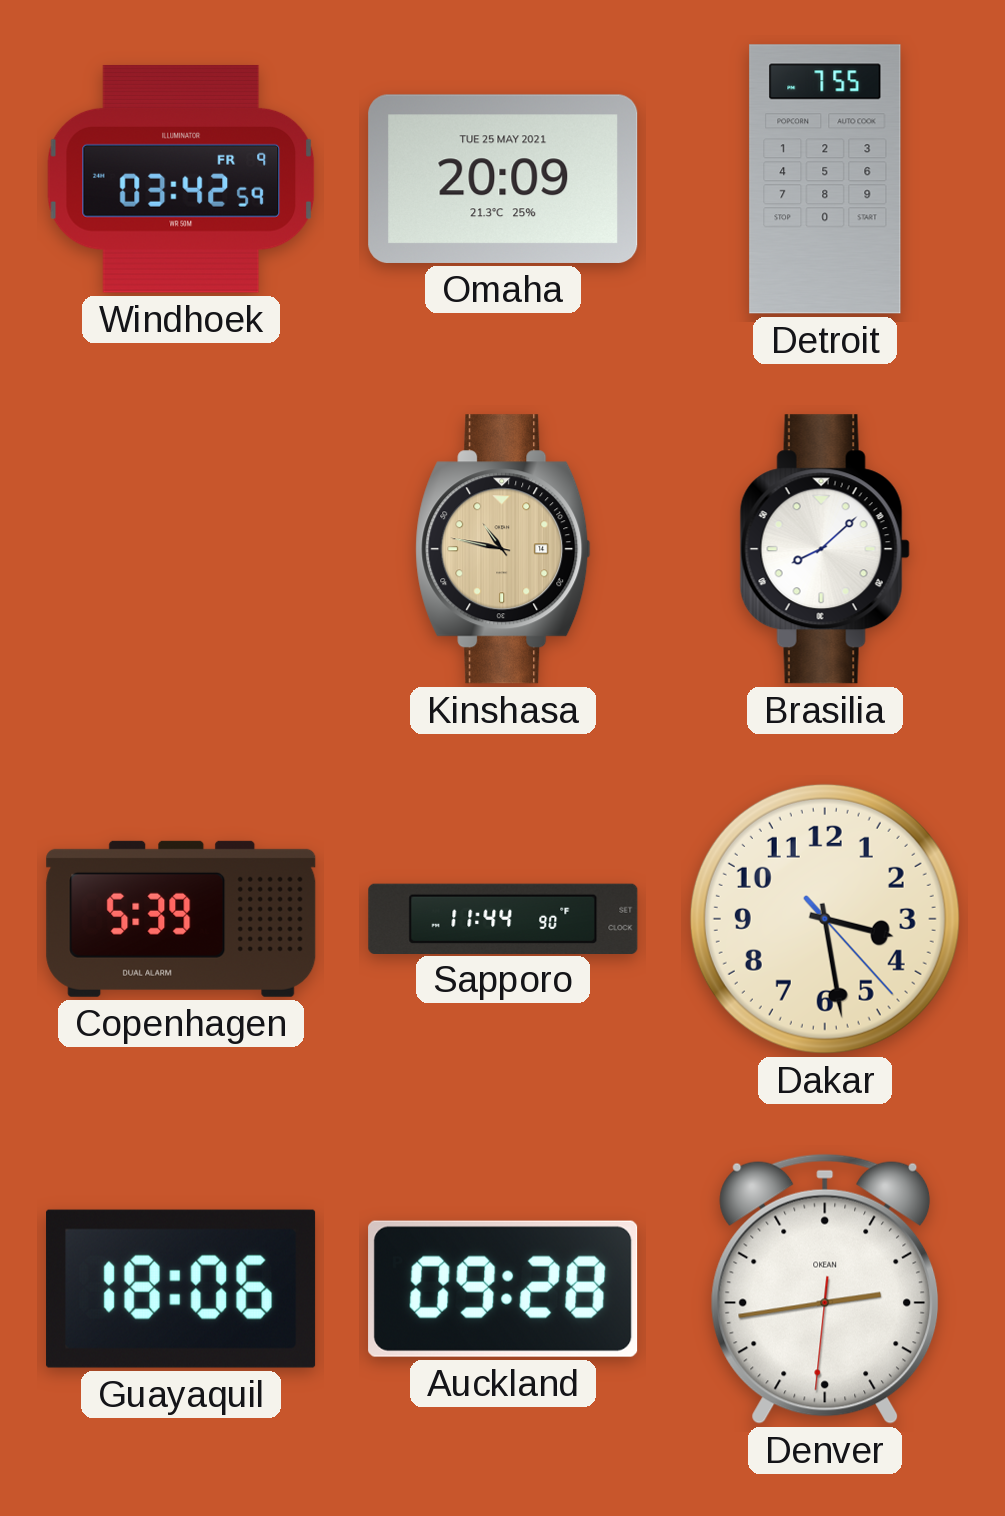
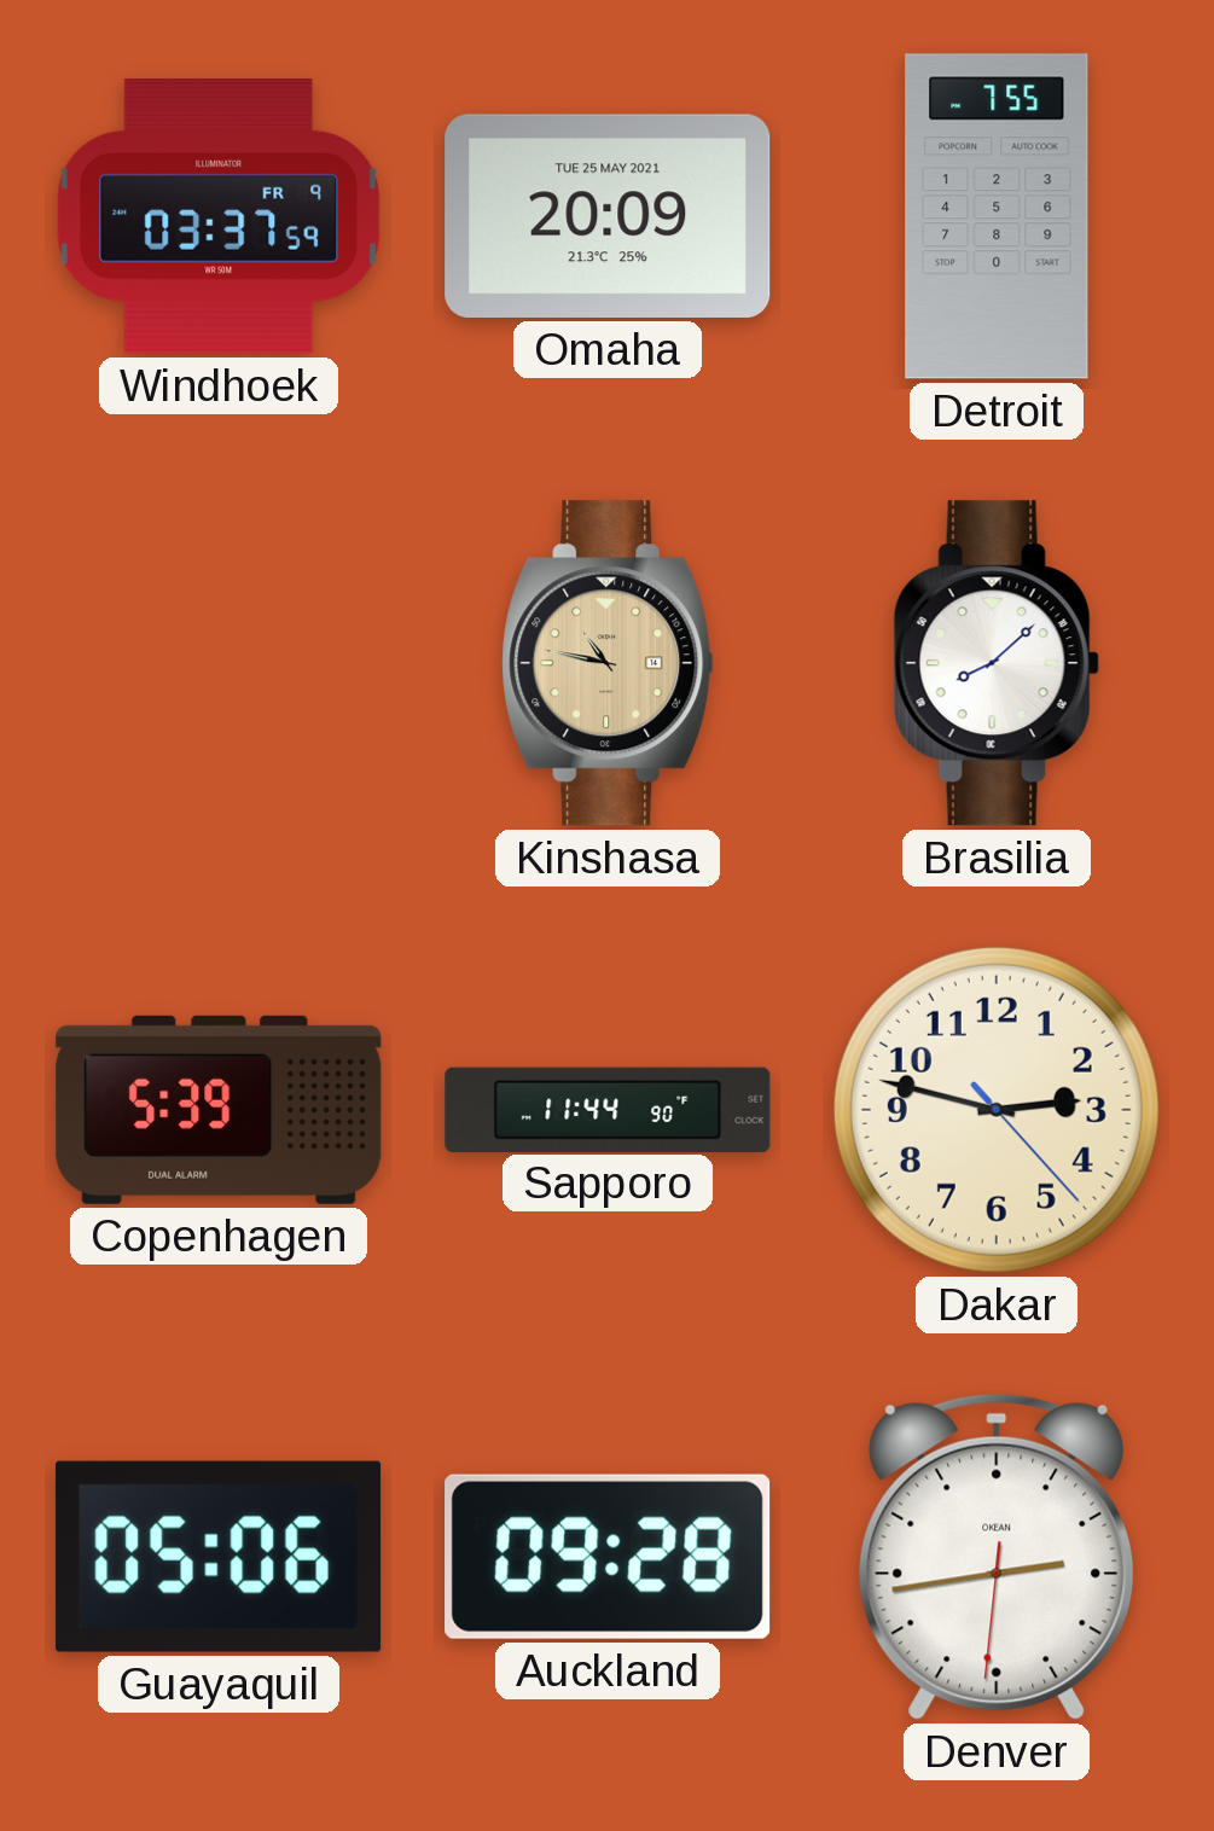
Windhoek: 03:42 -> 03:37
Dakar: 3:28 -> 2:47
Guayaquil: 18:06 -> 05:06
